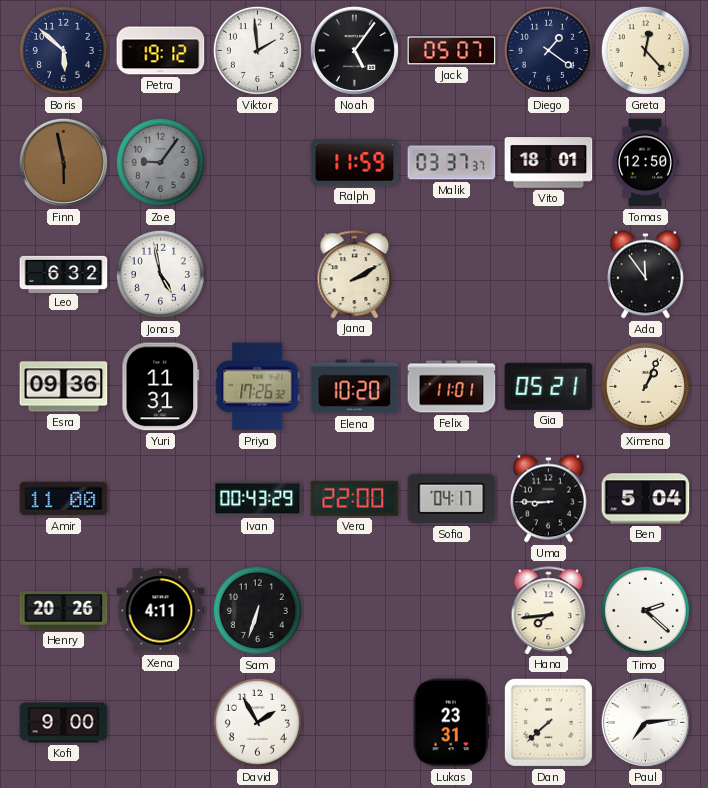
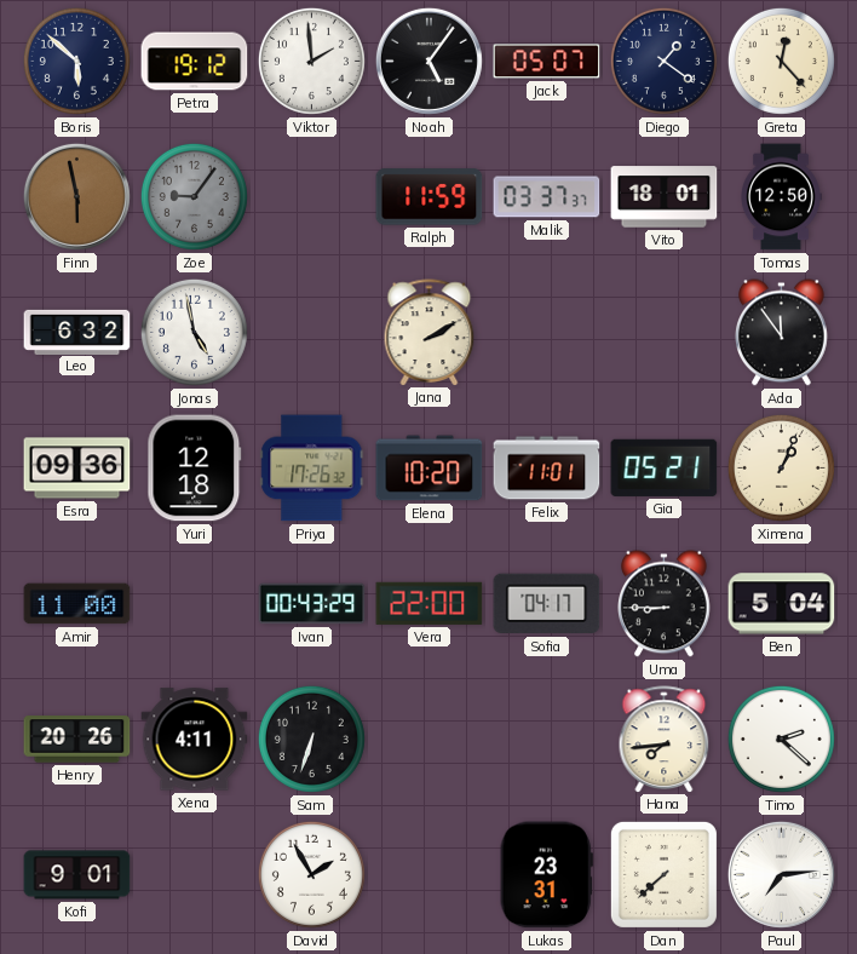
Yuri: 11:31 -> 12:18
Kofi: 9:00 -> 9:01
